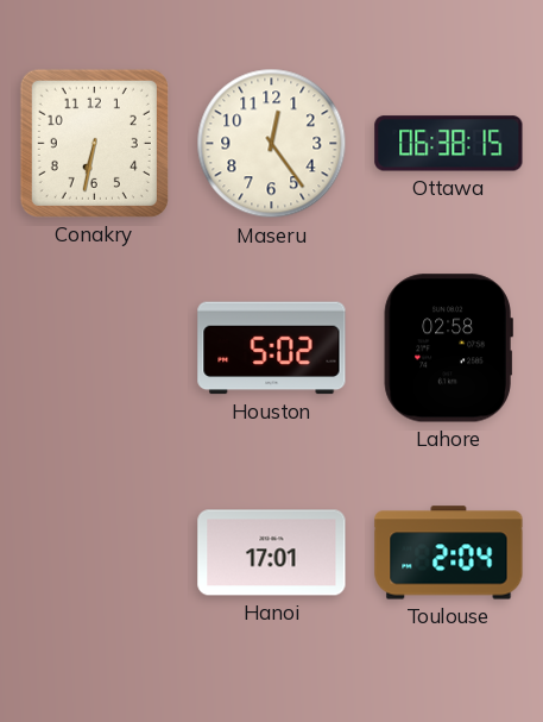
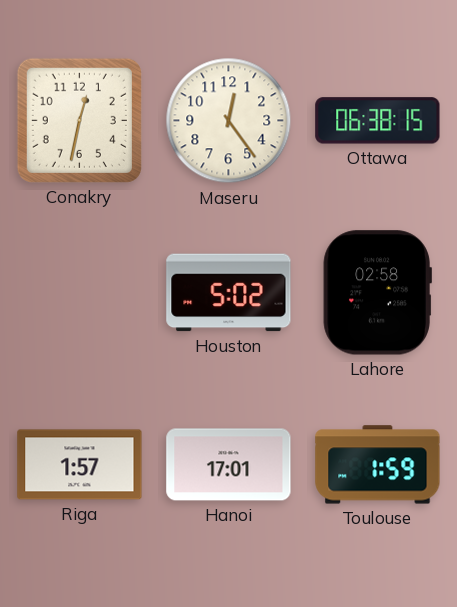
Conakry: 6:32 -> 12:32
Riga: none -> 1:57
Toulouse: 2:04 -> 1:59
